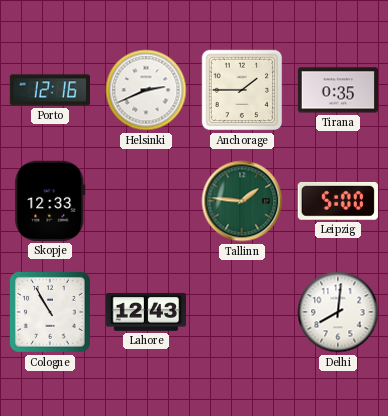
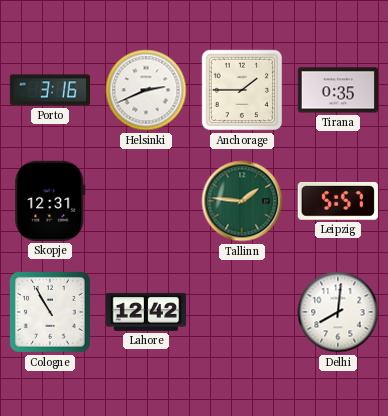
Porto: 12:16 -> 3:16
Skopje: 12:33 -> 12:31
Leipzig: 5:00 -> 5:57
Lahore: 12:43 -> 12:42
